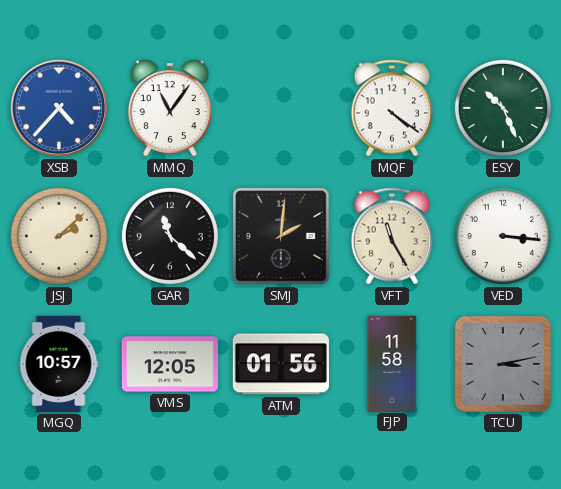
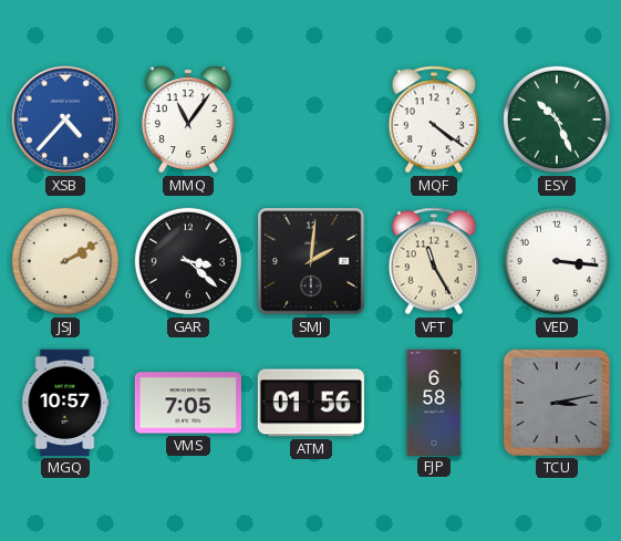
JSJ: 2:08 -> 2:10
GAR: 11:22 -> 3:22
VMS: 12:05 -> 7:05
FJP: 11:58 -> 6:58
